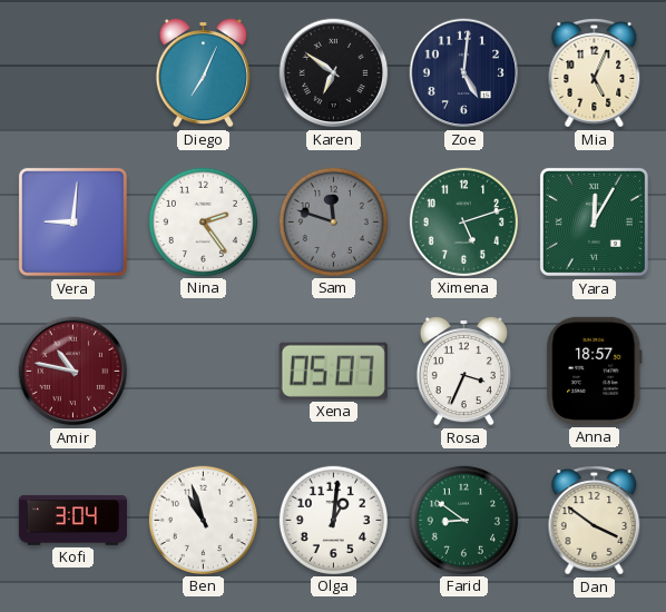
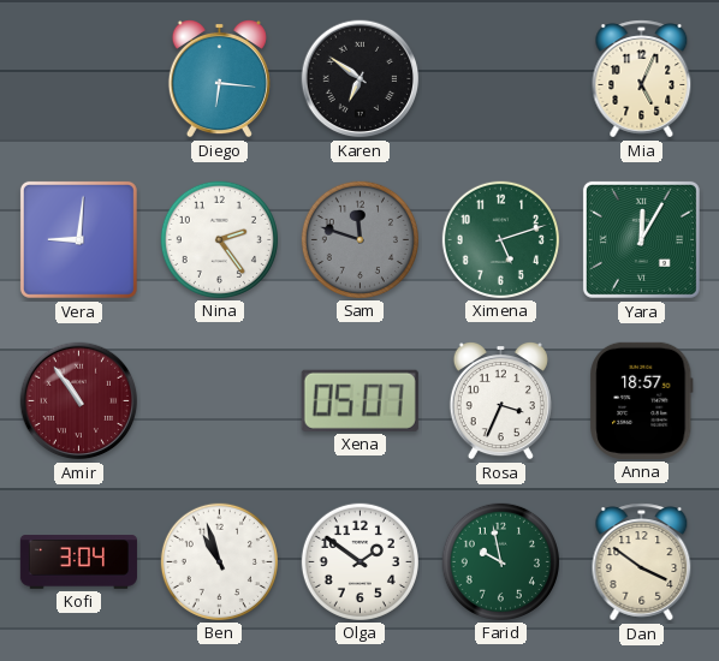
Diego: 7:04 -> 6:16
Zoe: 5:01 -> none
Amir: 10:47 -> 10:54
Olga: 1:01 -> 1:51
Farid: 8:51 -> 9:58
